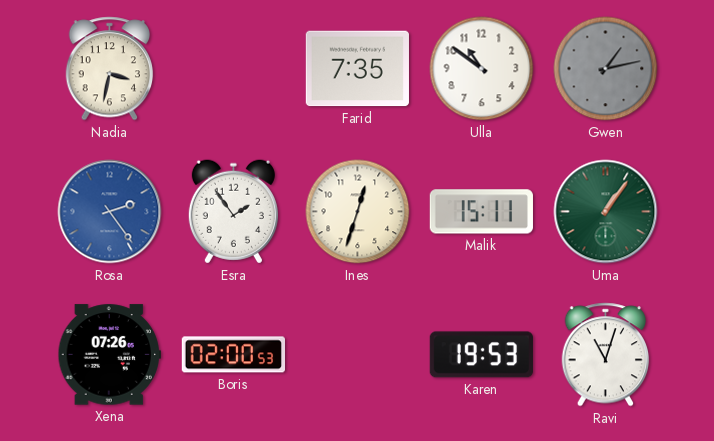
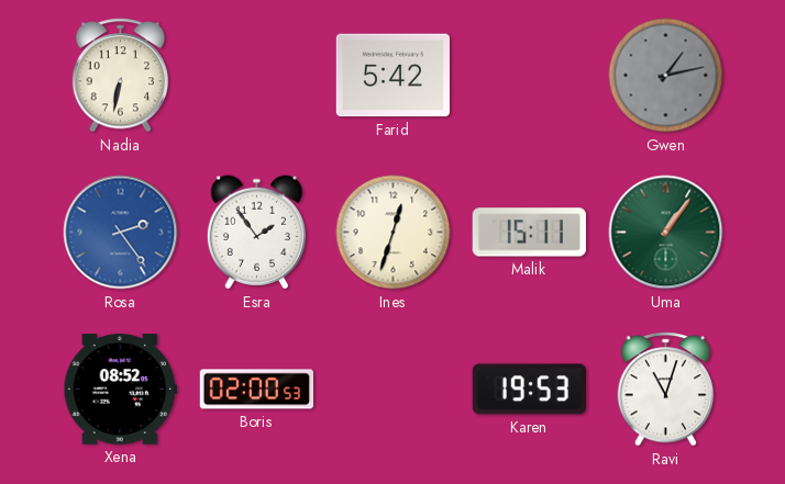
Nadia: 3:32 -> 6:32
Farid: 7:35 -> 5:42
Ulla: 10:51 -> none
Xena: 07:26 -> 08:52
